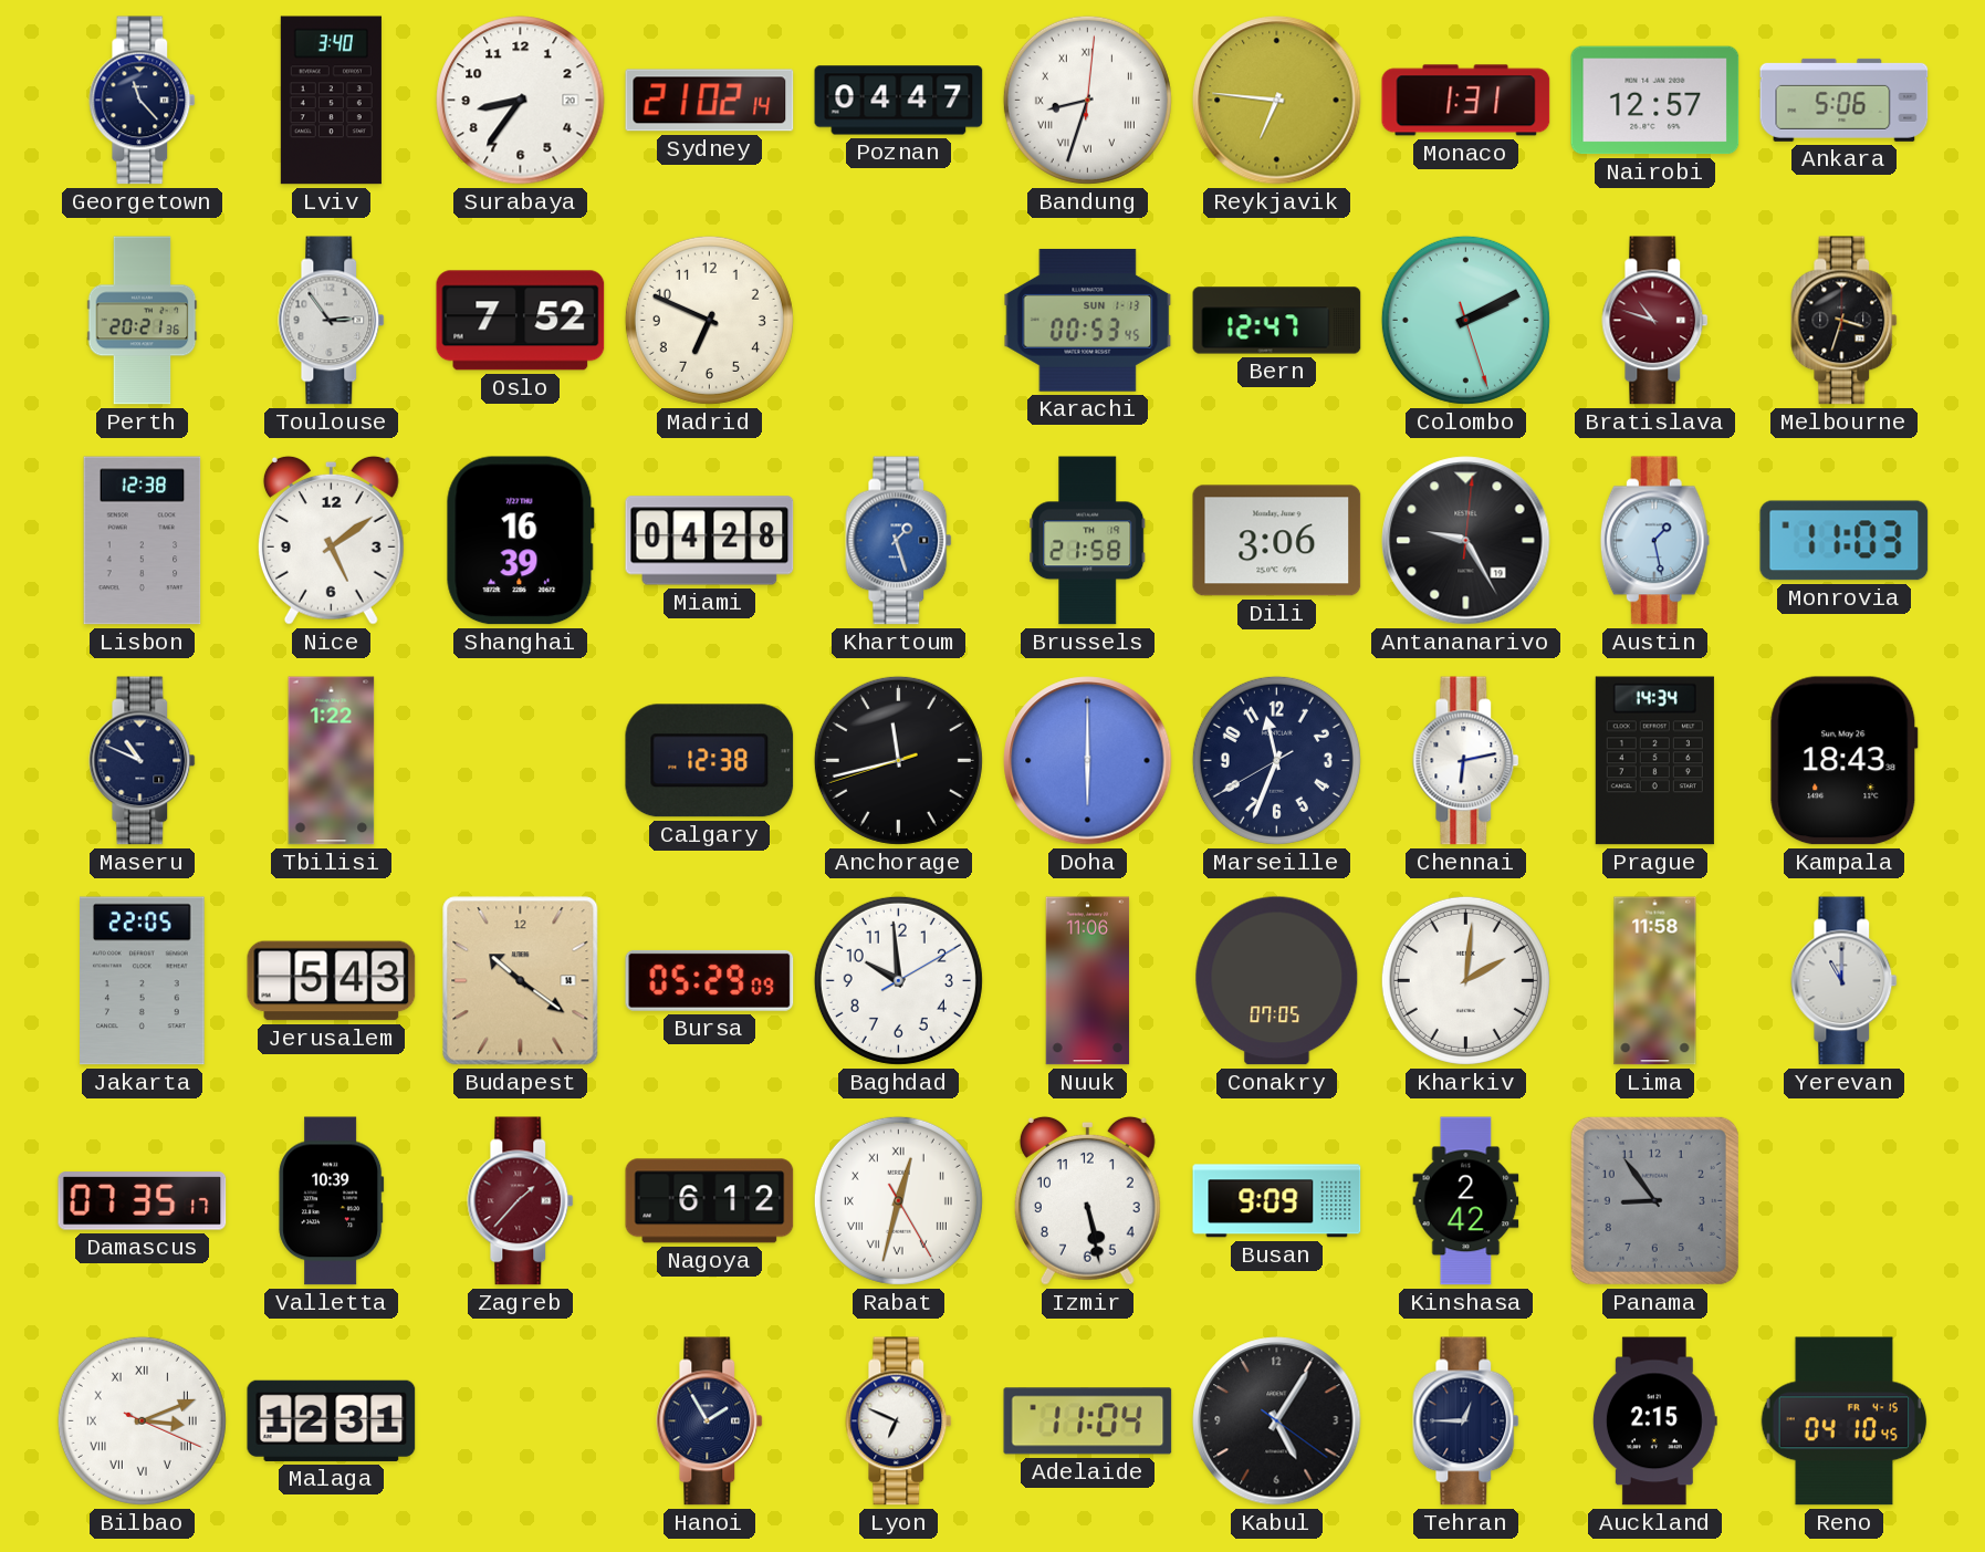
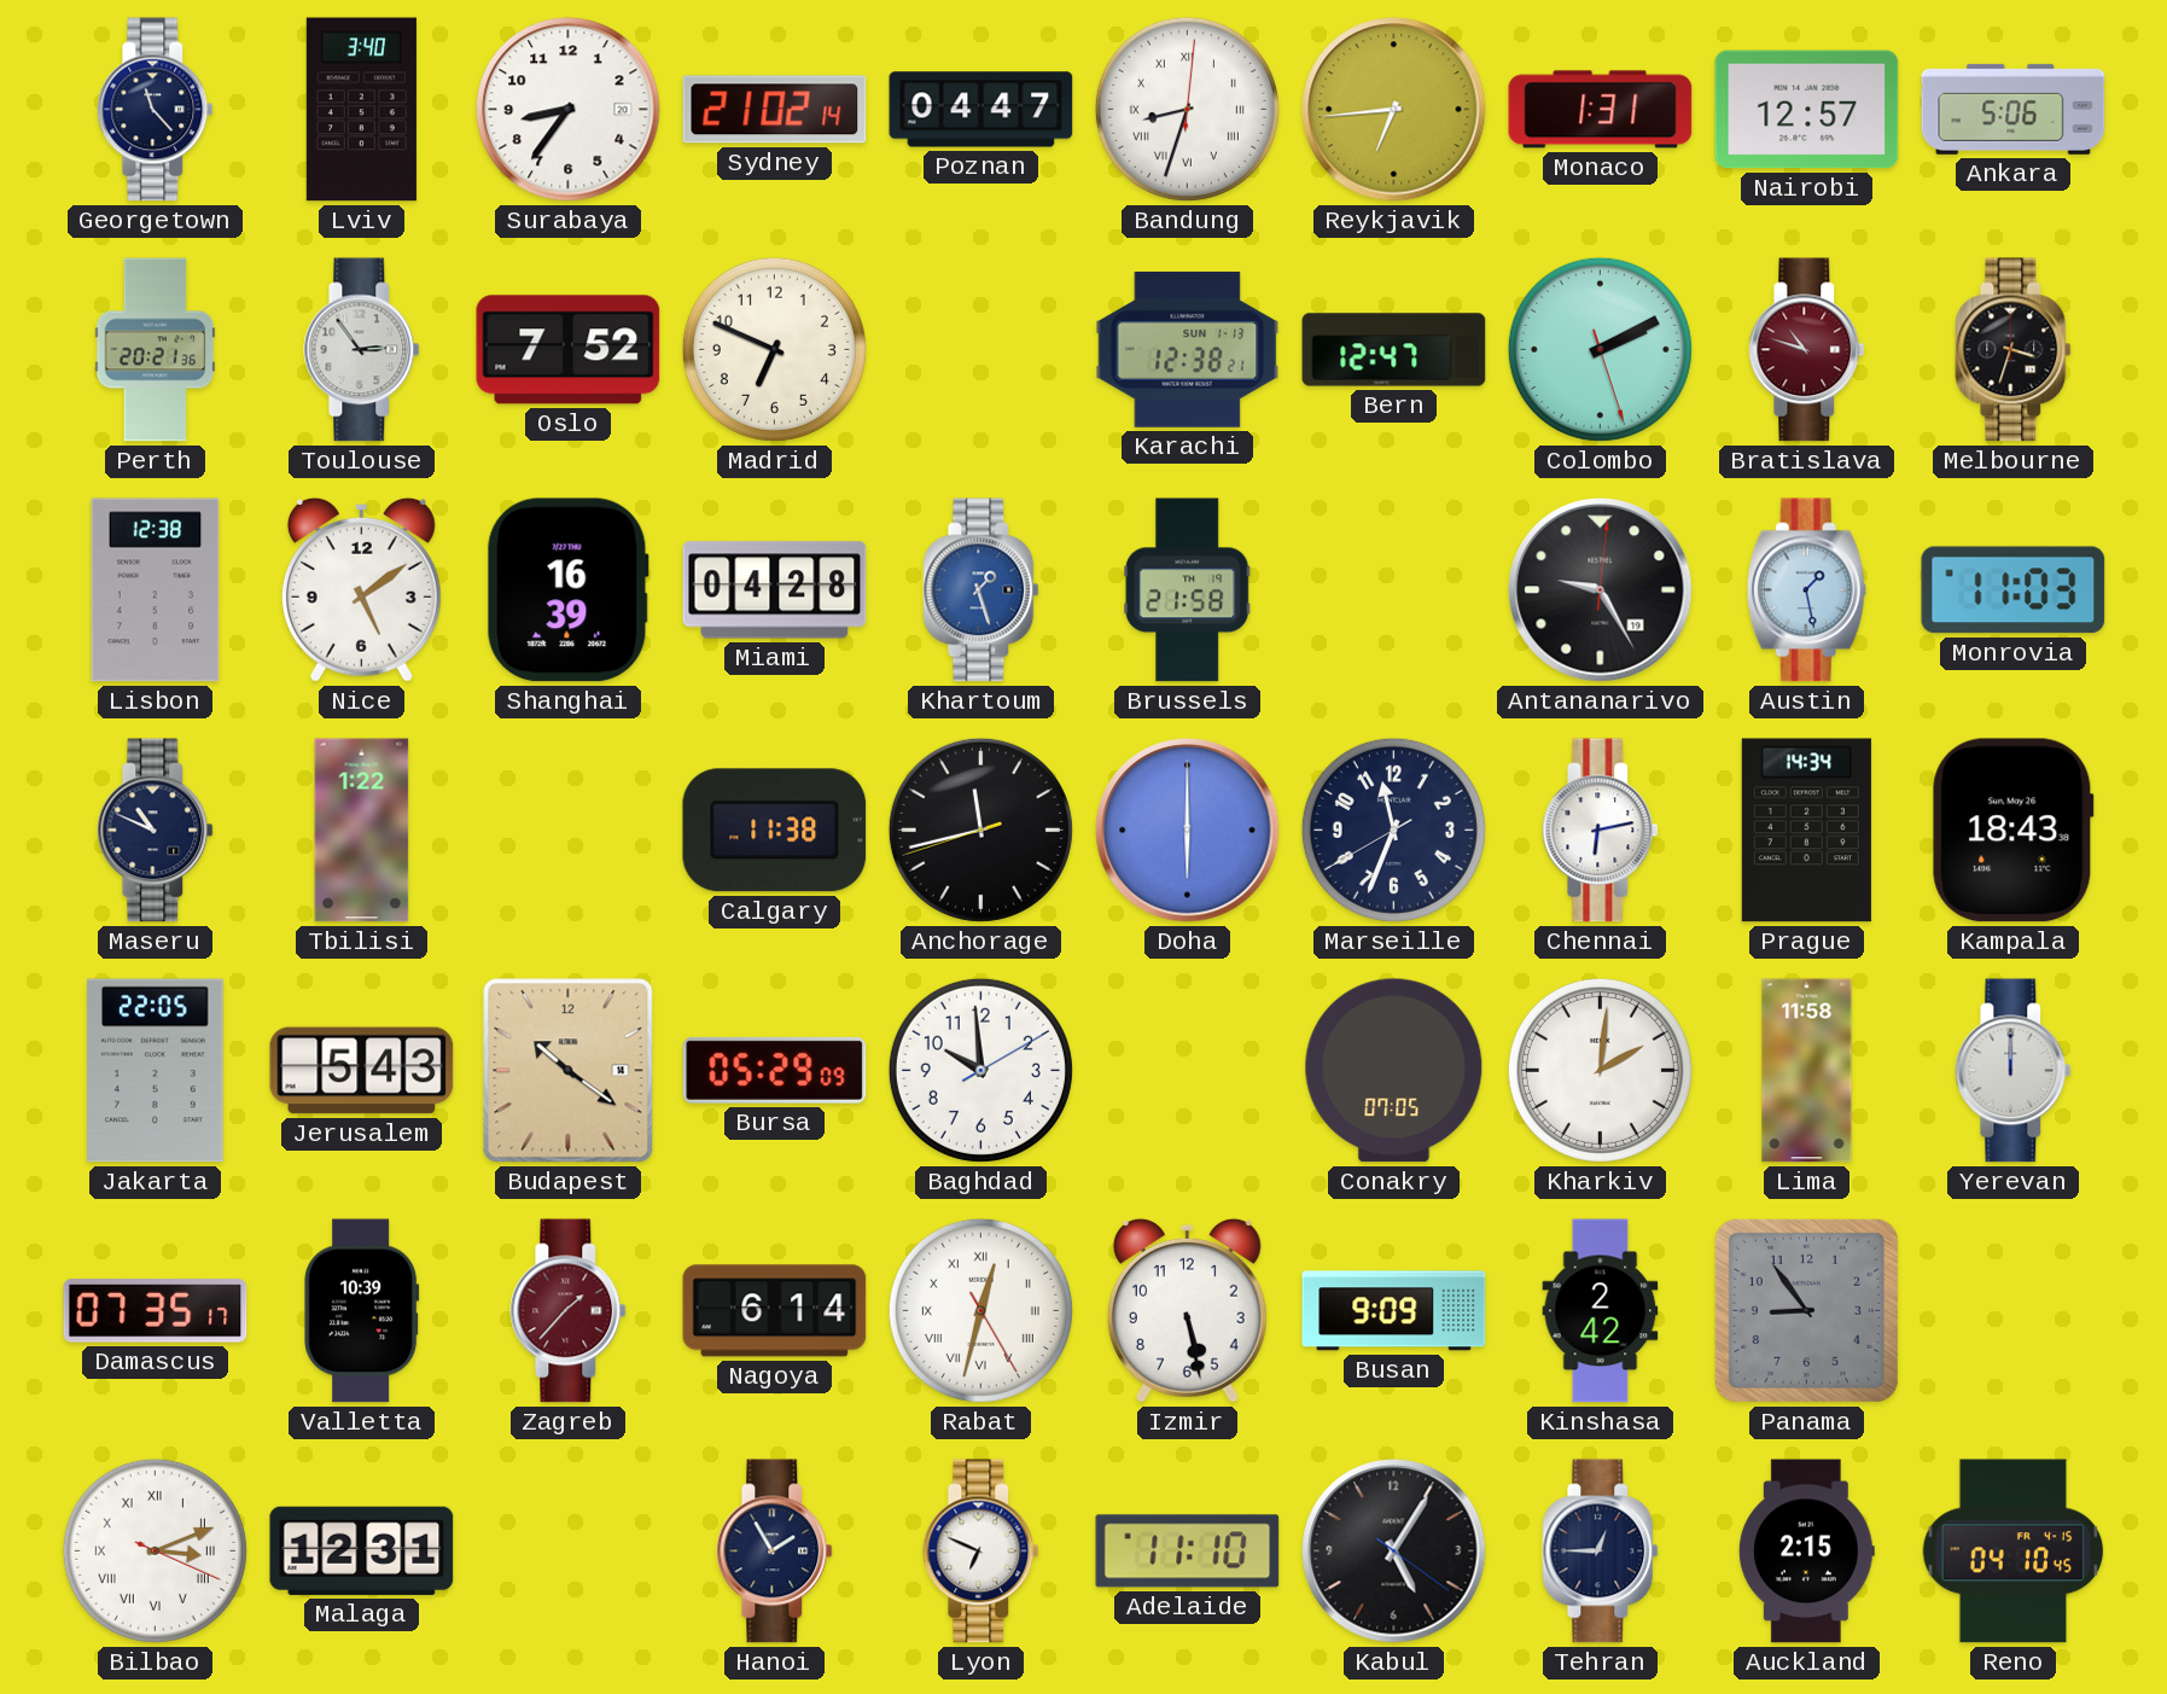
Reykjavik: 6:46 -> 6:44
Karachi: 00:53 -> 12:38
Dili: 3:06 -> none
Calgary: 12:38 -> 11:38
Nuuk: 11:06 -> none
Yerevan: 11:00 -> 12:00
Nagoya: 6:12 -> 6:14
Adelaide: 11:04 -> 11:10
